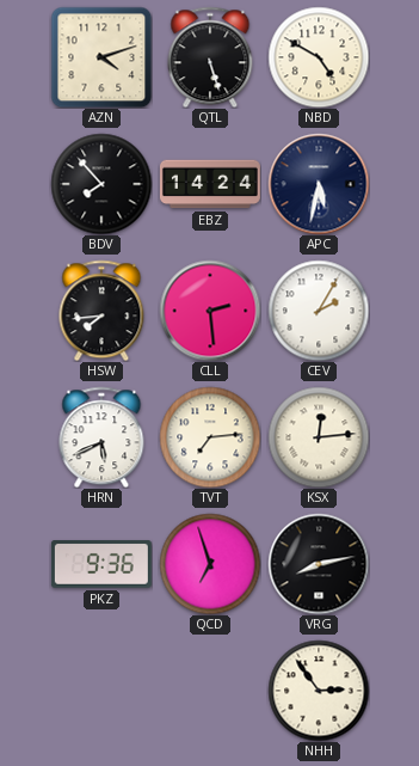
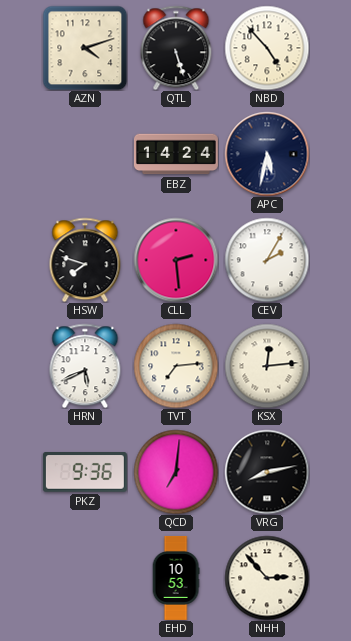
NBD: 4:50 -> 4:53
BDV: 7:53 -> none
HSW: 7:44 -> 7:48
QCD: 6:57 -> 7:01
EHD: none -> 10:53
NHH: 2:54 -> 2:53
